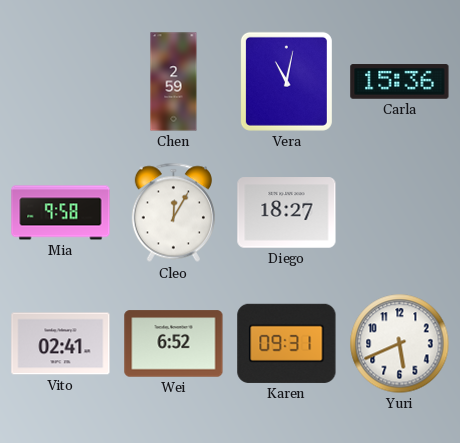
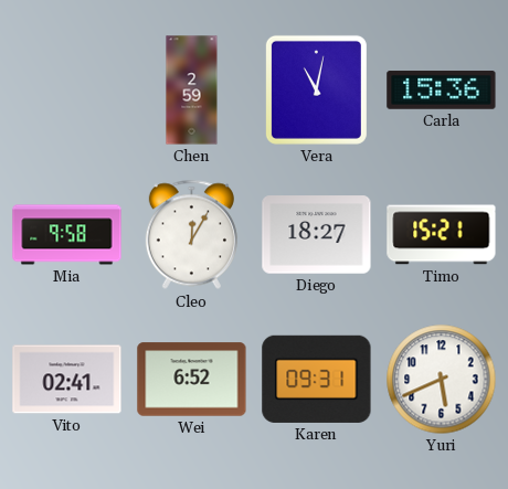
Timo: none -> 15:21
